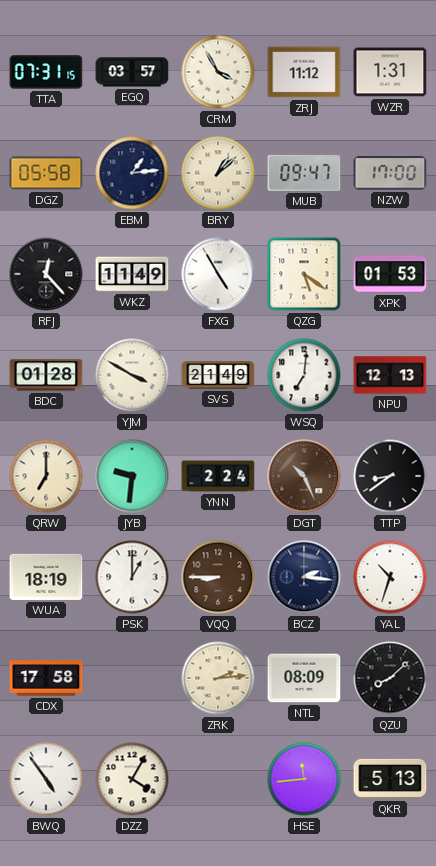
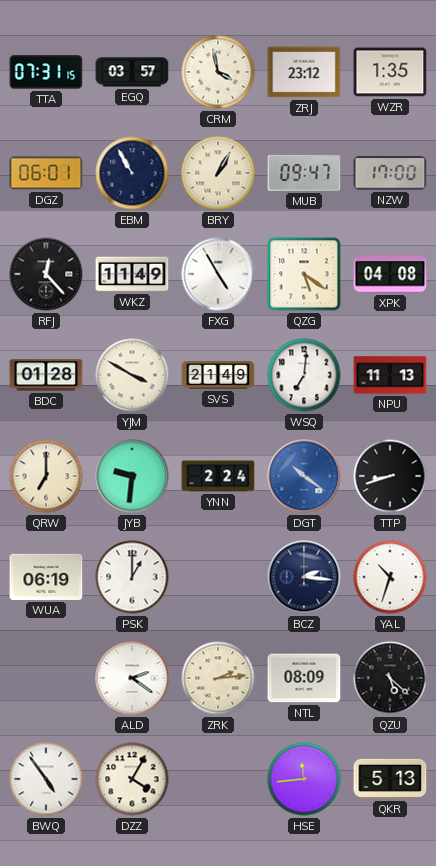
CRM: 3:55 -> 3:58
ZRJ: 11:12 -> 23:12
WZR: 1:31 -> 1:35
DGZ: 05:58 -> 06:01
EBM: 1:14 -> 10:55
BRY: 1:08 -> 1:05
XPK: 01:53 -> 04:08
NPU: 12:13 -> 11:13
DGT: 10:26 -> 10:21
DGT dial: brown -> blue
TTP: 8:39 -> 8:42
WUA: 18:19 -> 06:19
VQQ: 8:45 -> none
CDX: 17:58 -> none
ALD: none -> 2:21
QZU: 8:08 -> 5:22
